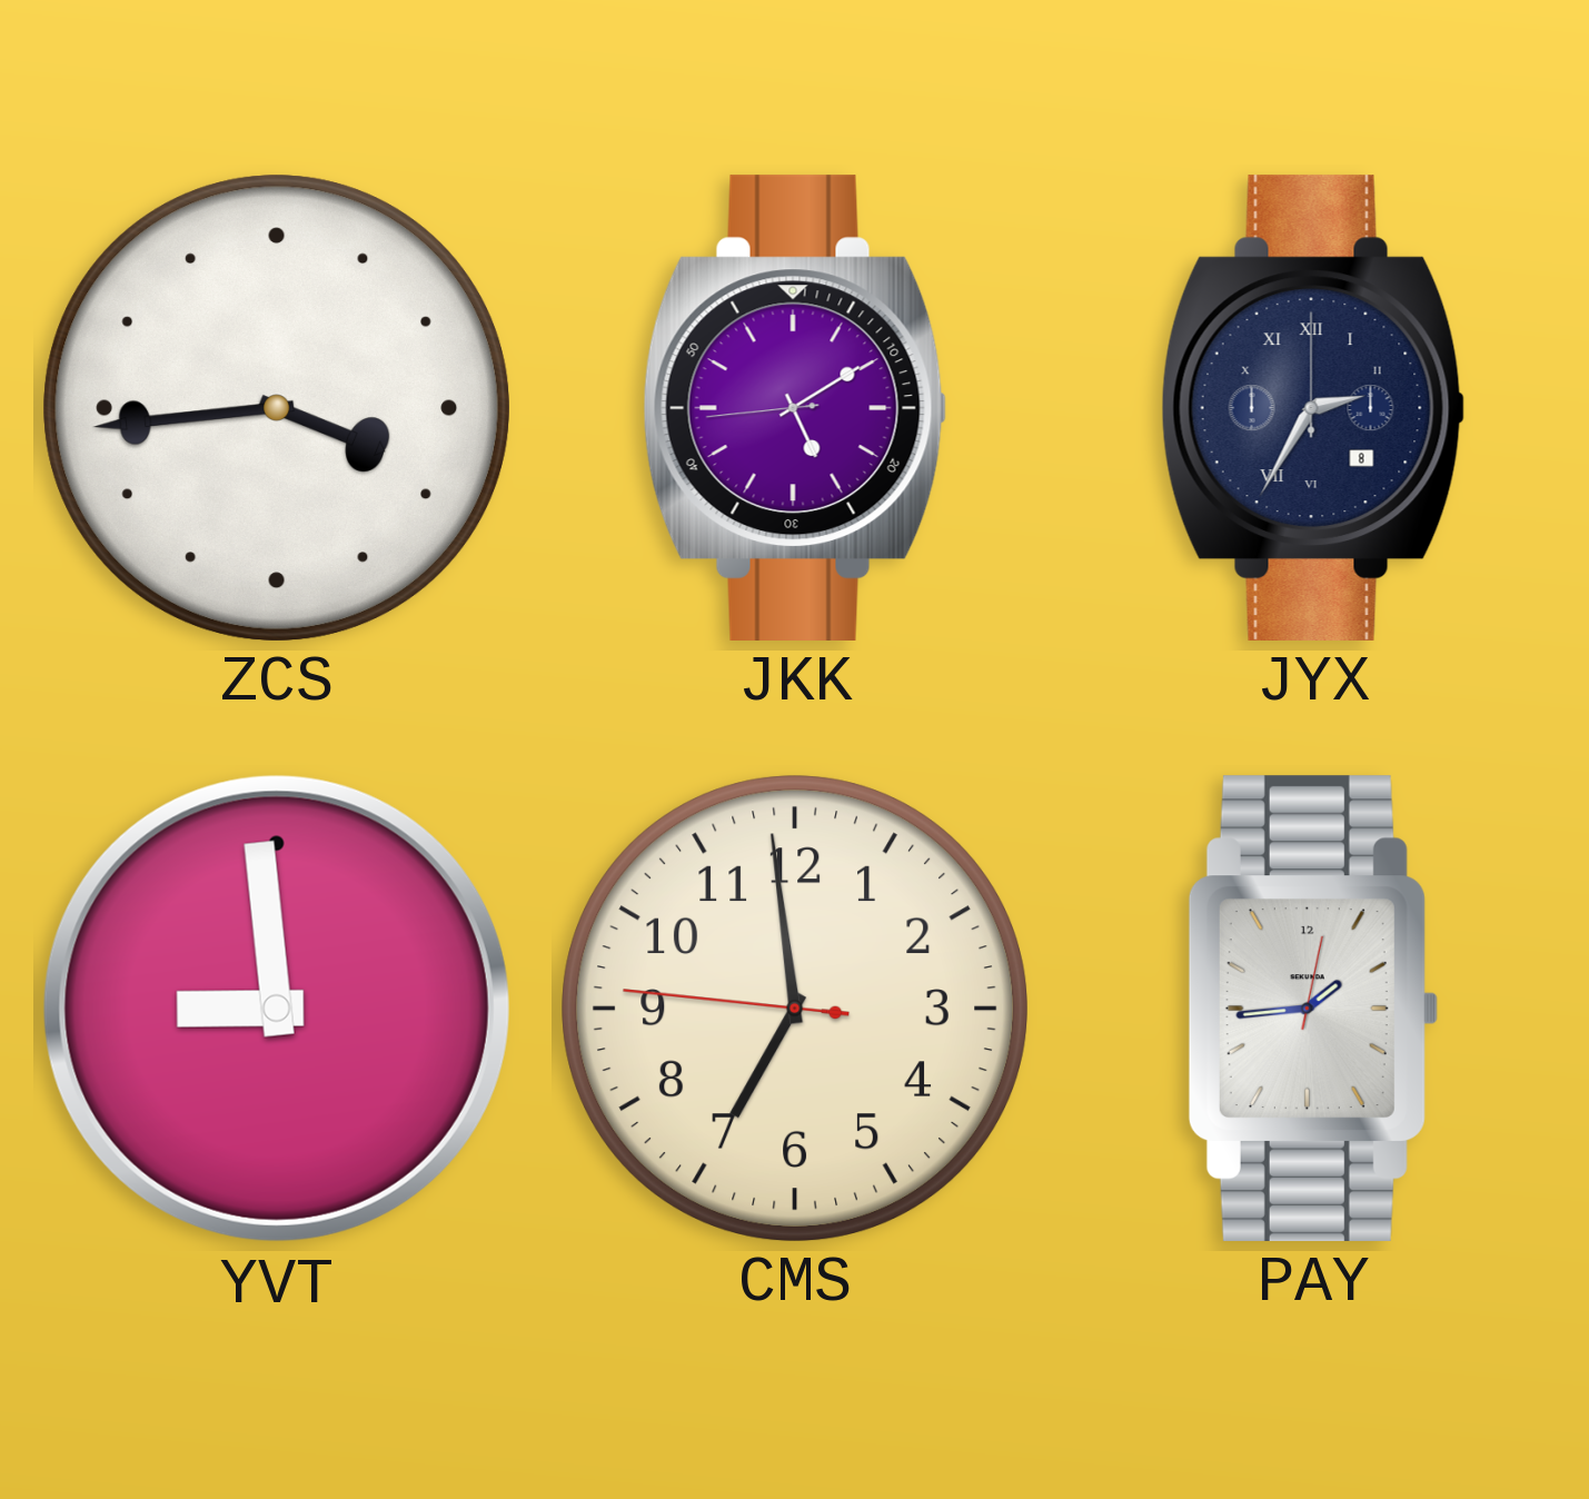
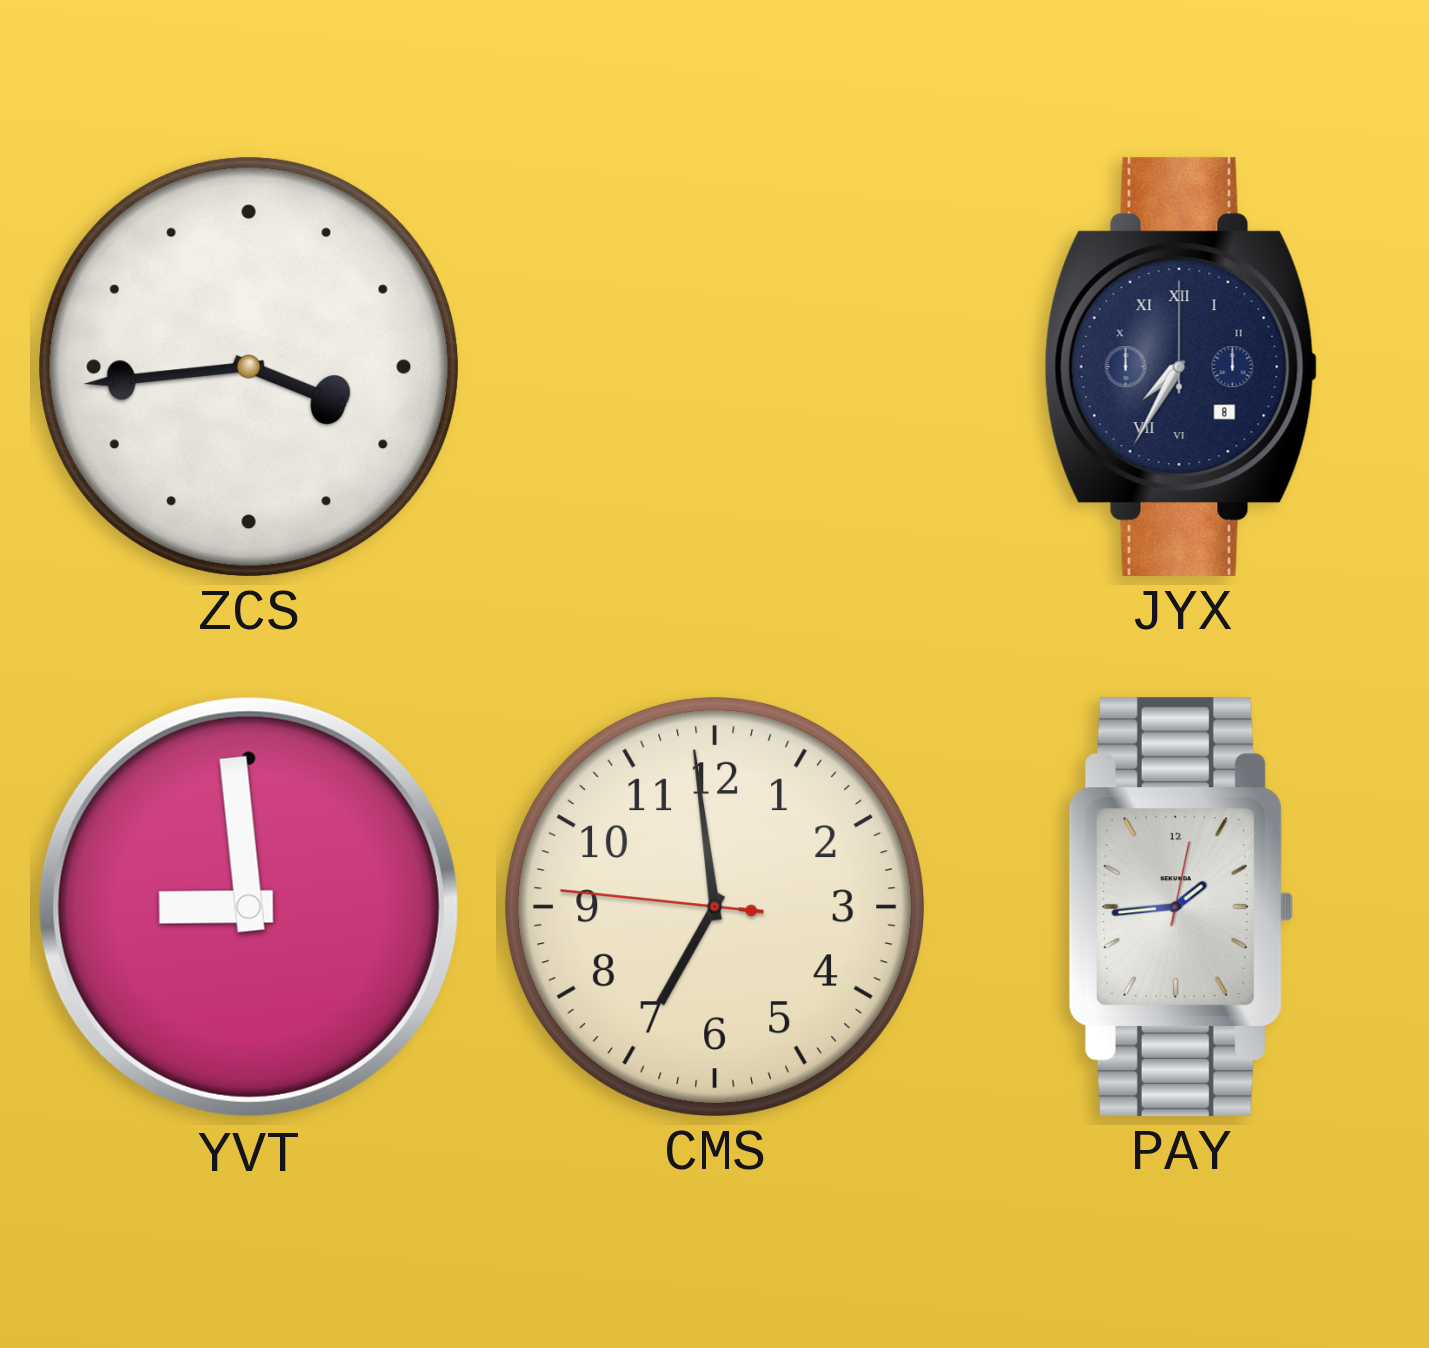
JKK: 5:09 -> none
JYX: 2:35 -> 7:35
